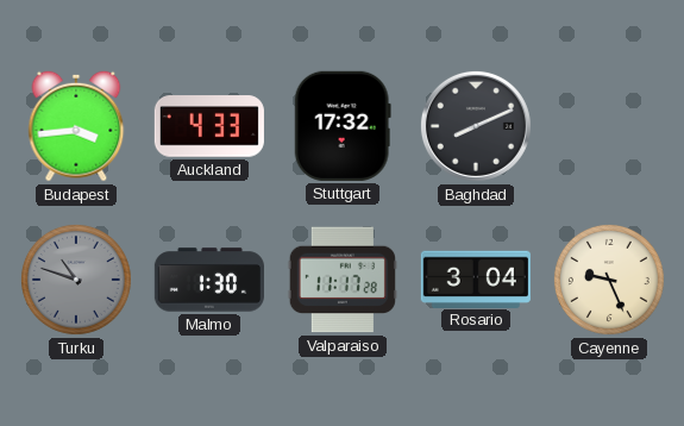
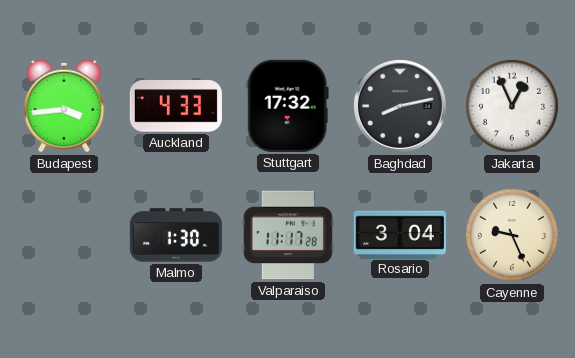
Baghdad: 8:11 -> 8:13
Jakarta: none -> 12:56
Turku: 10:48 -> none
